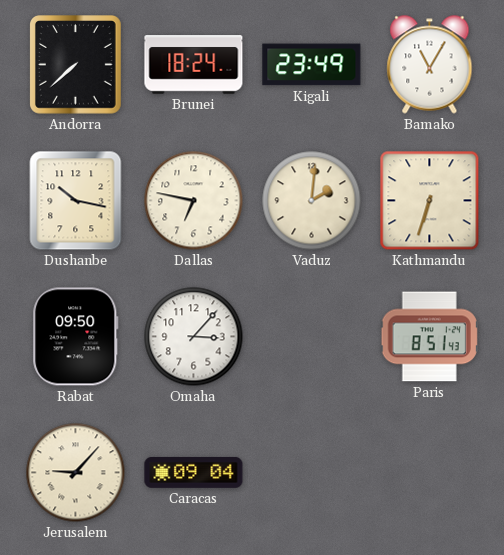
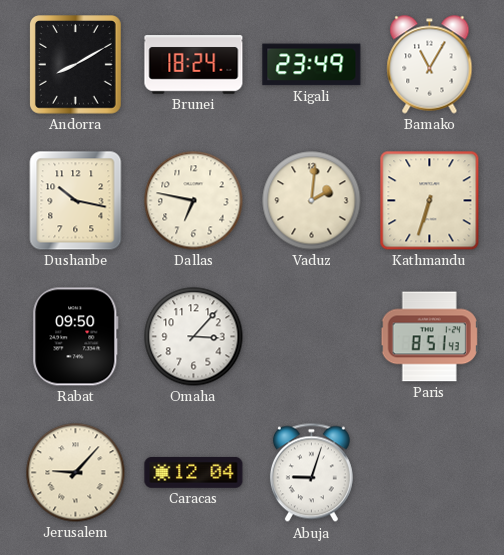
Andorra: 7:38 -> 8:10
Caracas: 09:04 -> 12:04
Abuja: none -> 9:03
